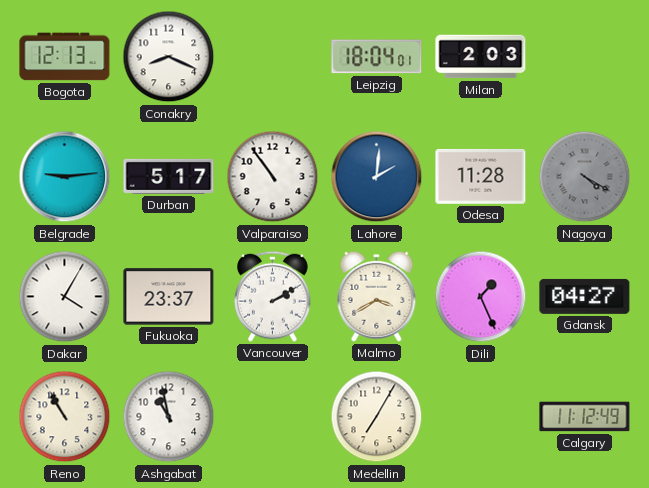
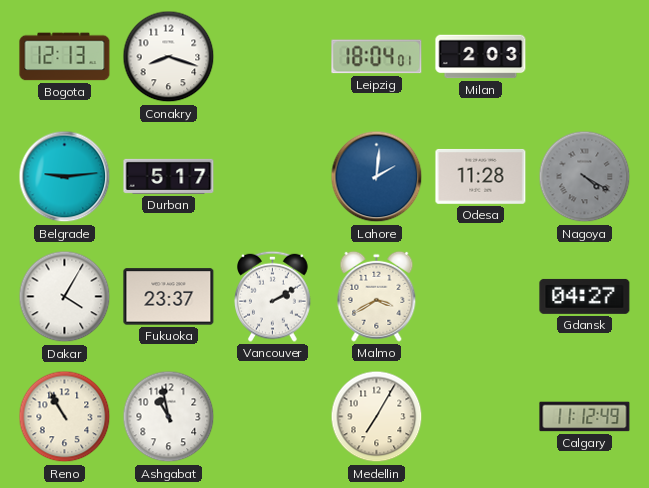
Conakry: 8:19 -> 8:18
Valparaiso: 10:54 -> none
Dili: 1:26 -> none
